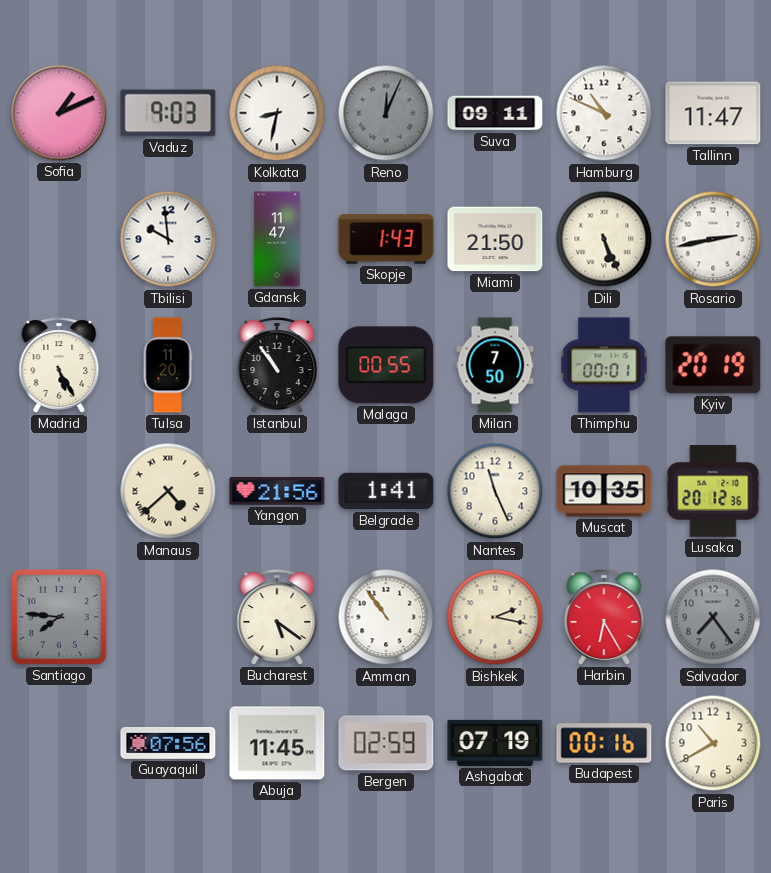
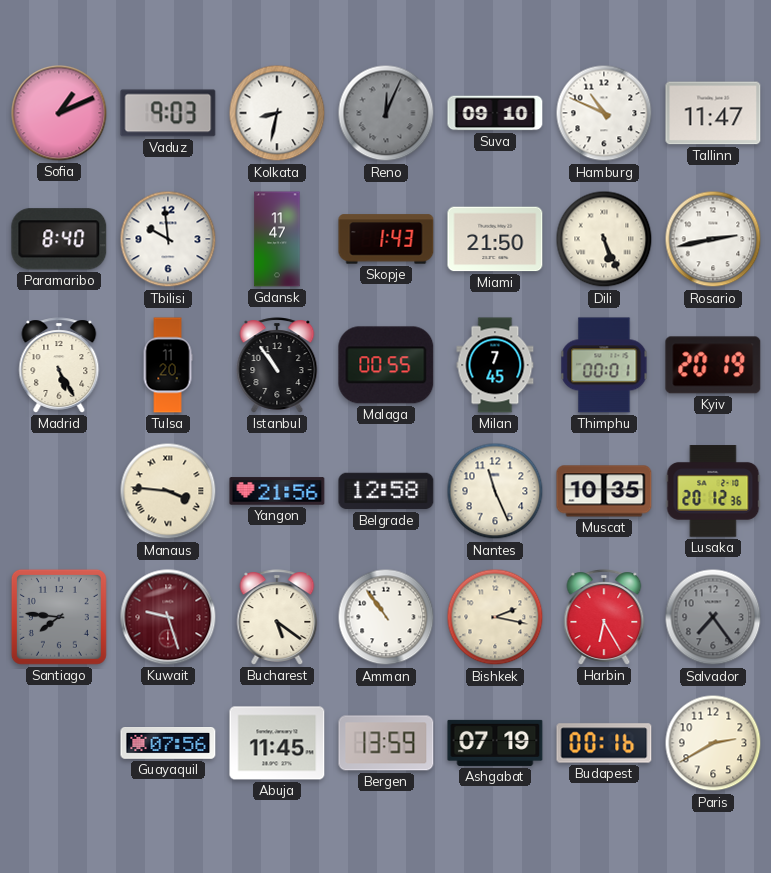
Suva: 09:11 -> 09:10
Paramaribo: none -> 8:40
Milan: 7:50 -> 7:45
Manaus: 4:38 -> 3:46
Belgrade: 1:41 -> 12:58
Kuwait: none -> 9:27
Bergen: 02:59 -> 13:59
Paris: 10:40 -> 2:40
